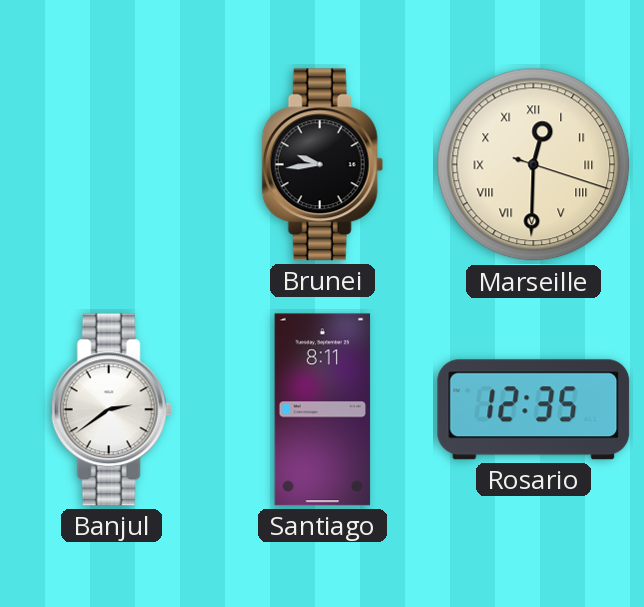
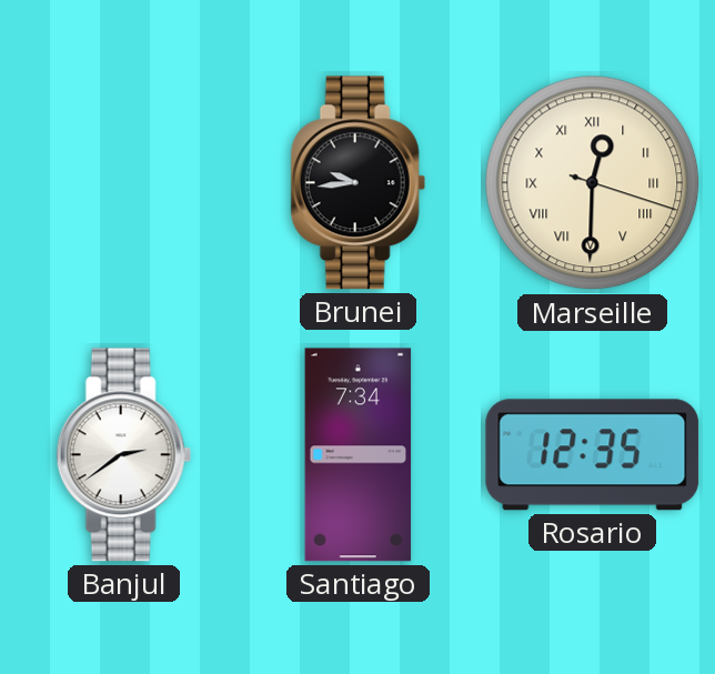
Santiago: 8:11 -> 7:34
